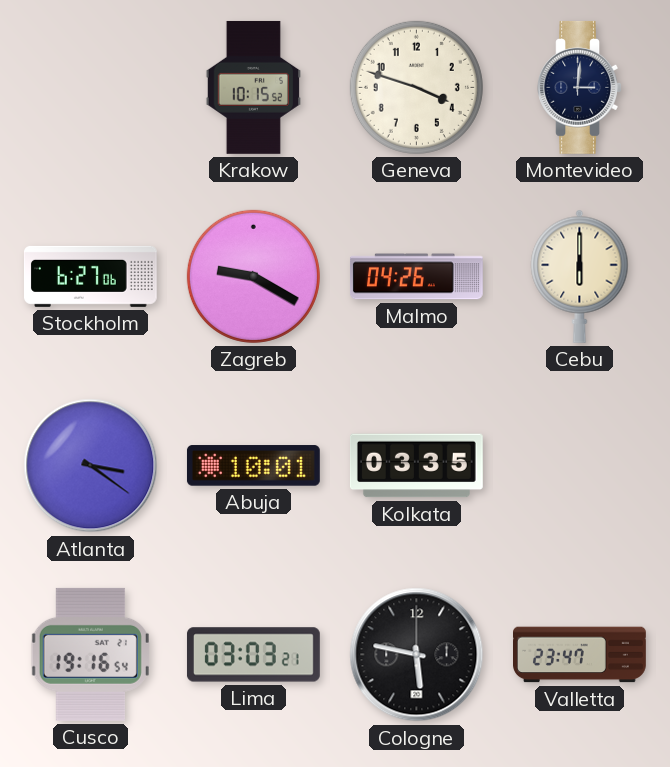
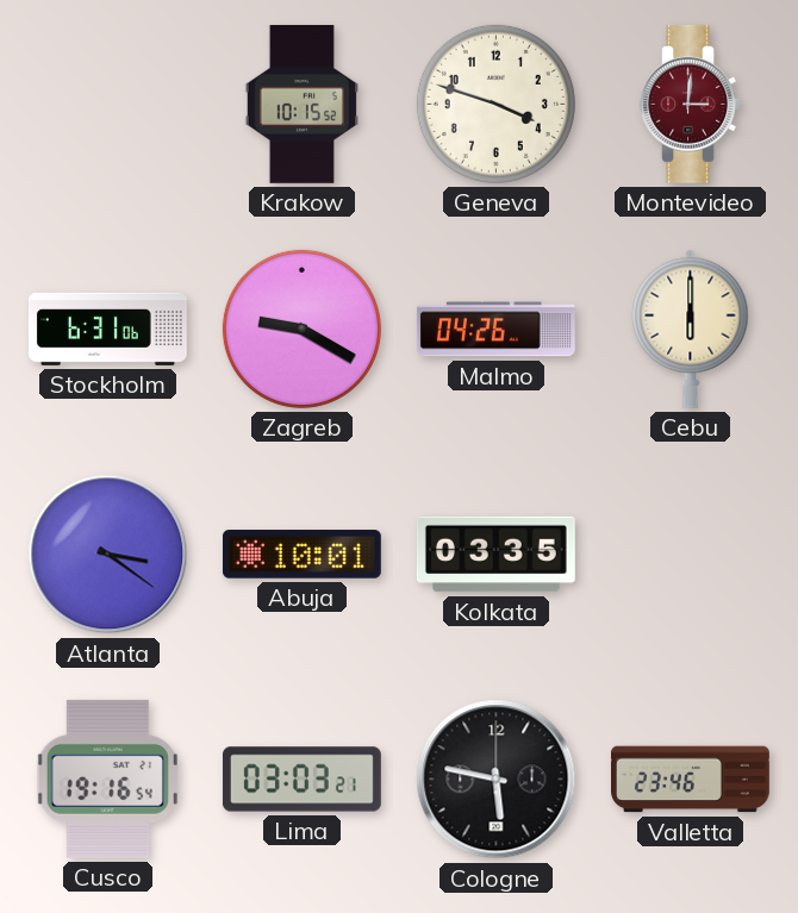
Montevideo dial: navy -> burgundy
Stockholm: 6:27 -> 6:31
Valletta: 23:47 -> 23:46
